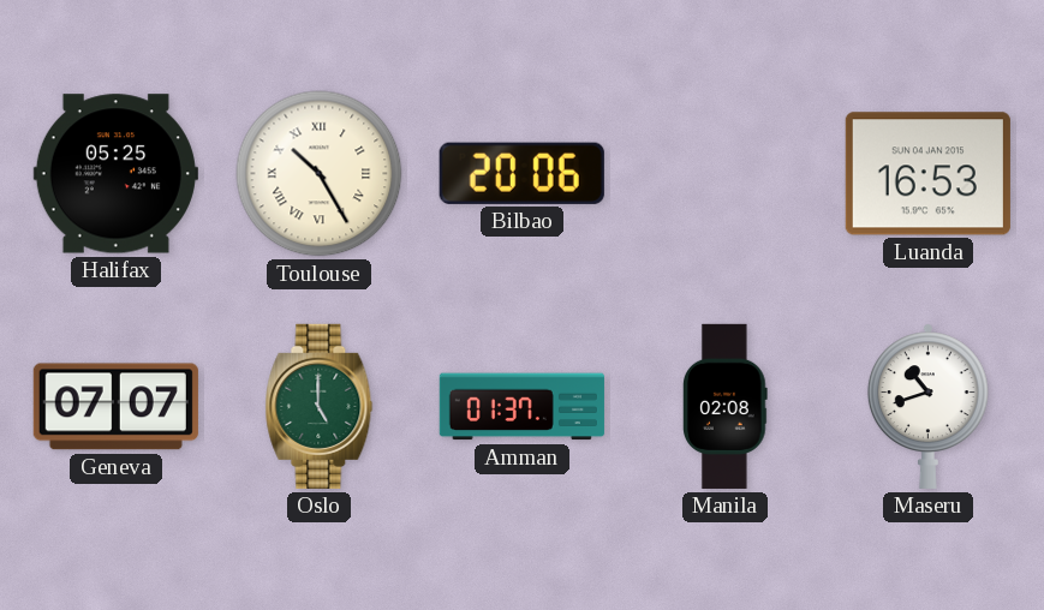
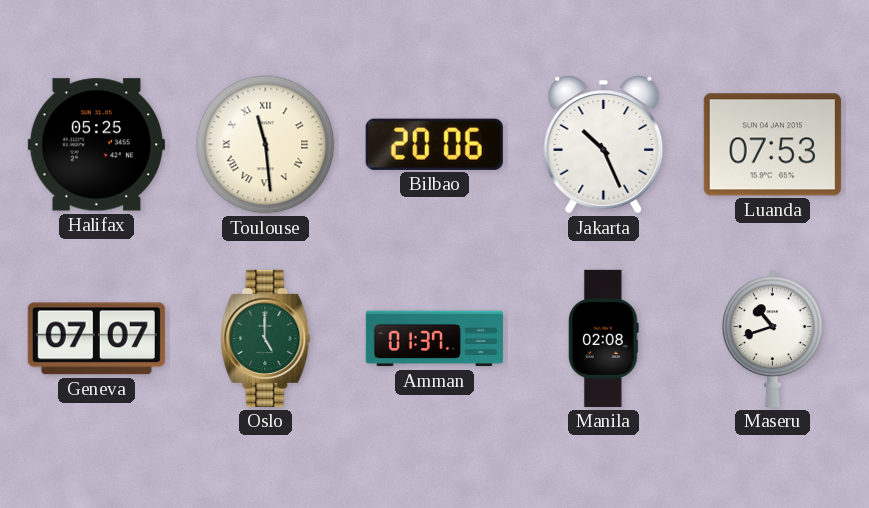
Toulouse: 10:25 -> 11:29
Jakarta: none -> 10:26
Luanda: 16:53 -> 07:53
